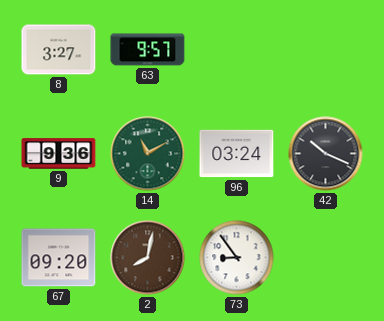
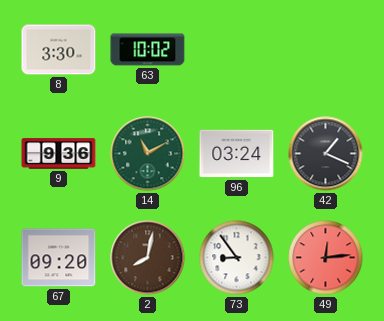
8: 3:27 -> 3:30
63: 9:57 -> 10:02
42: 10:19 -> 1:19
49: none -> 12:14
